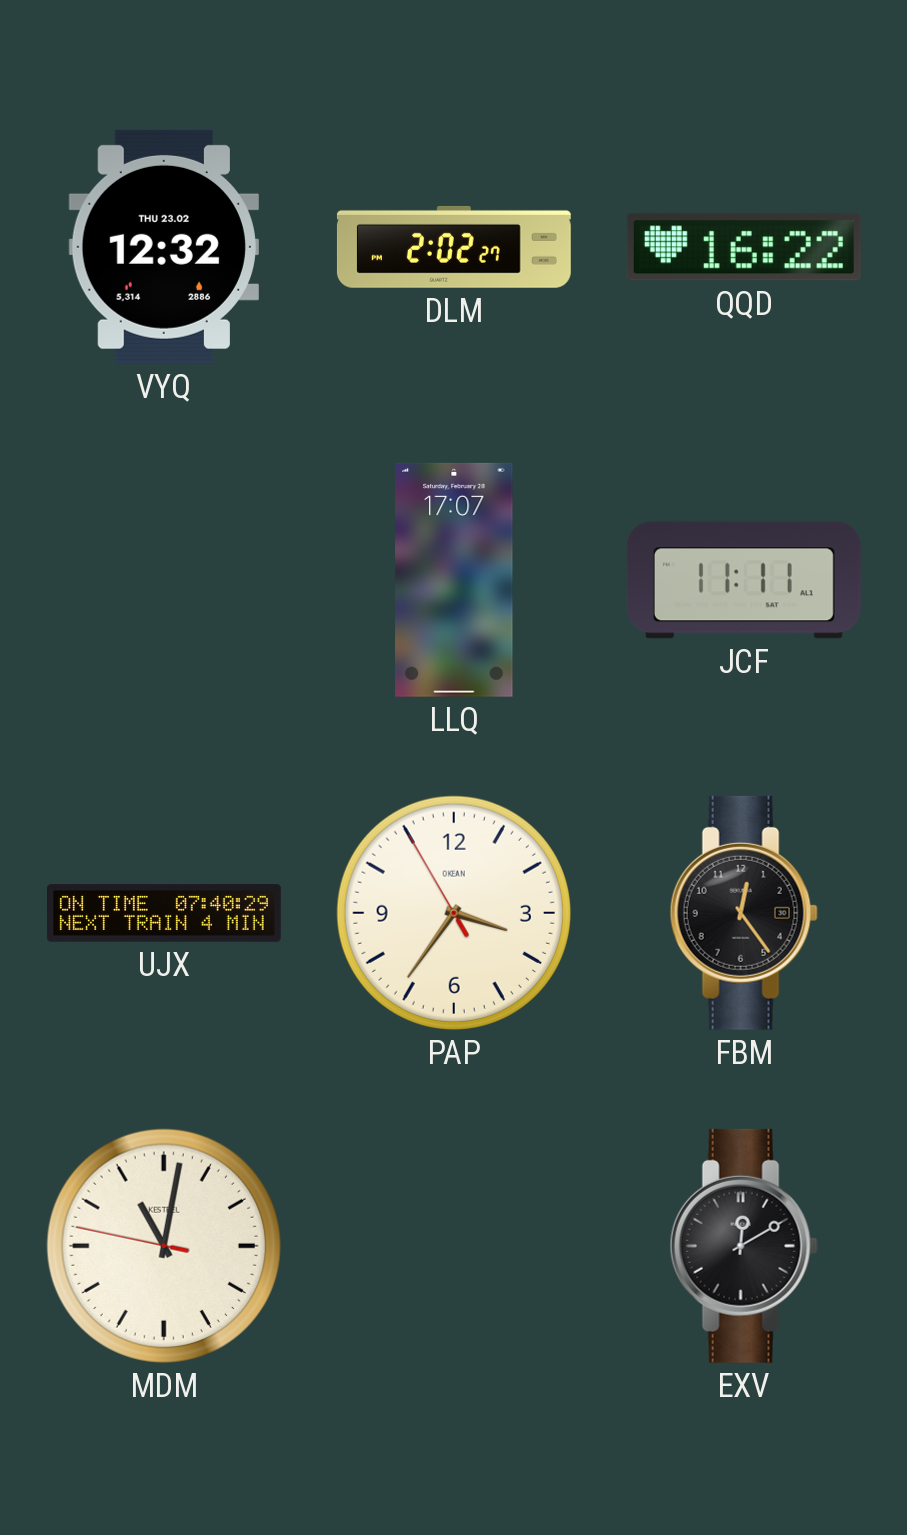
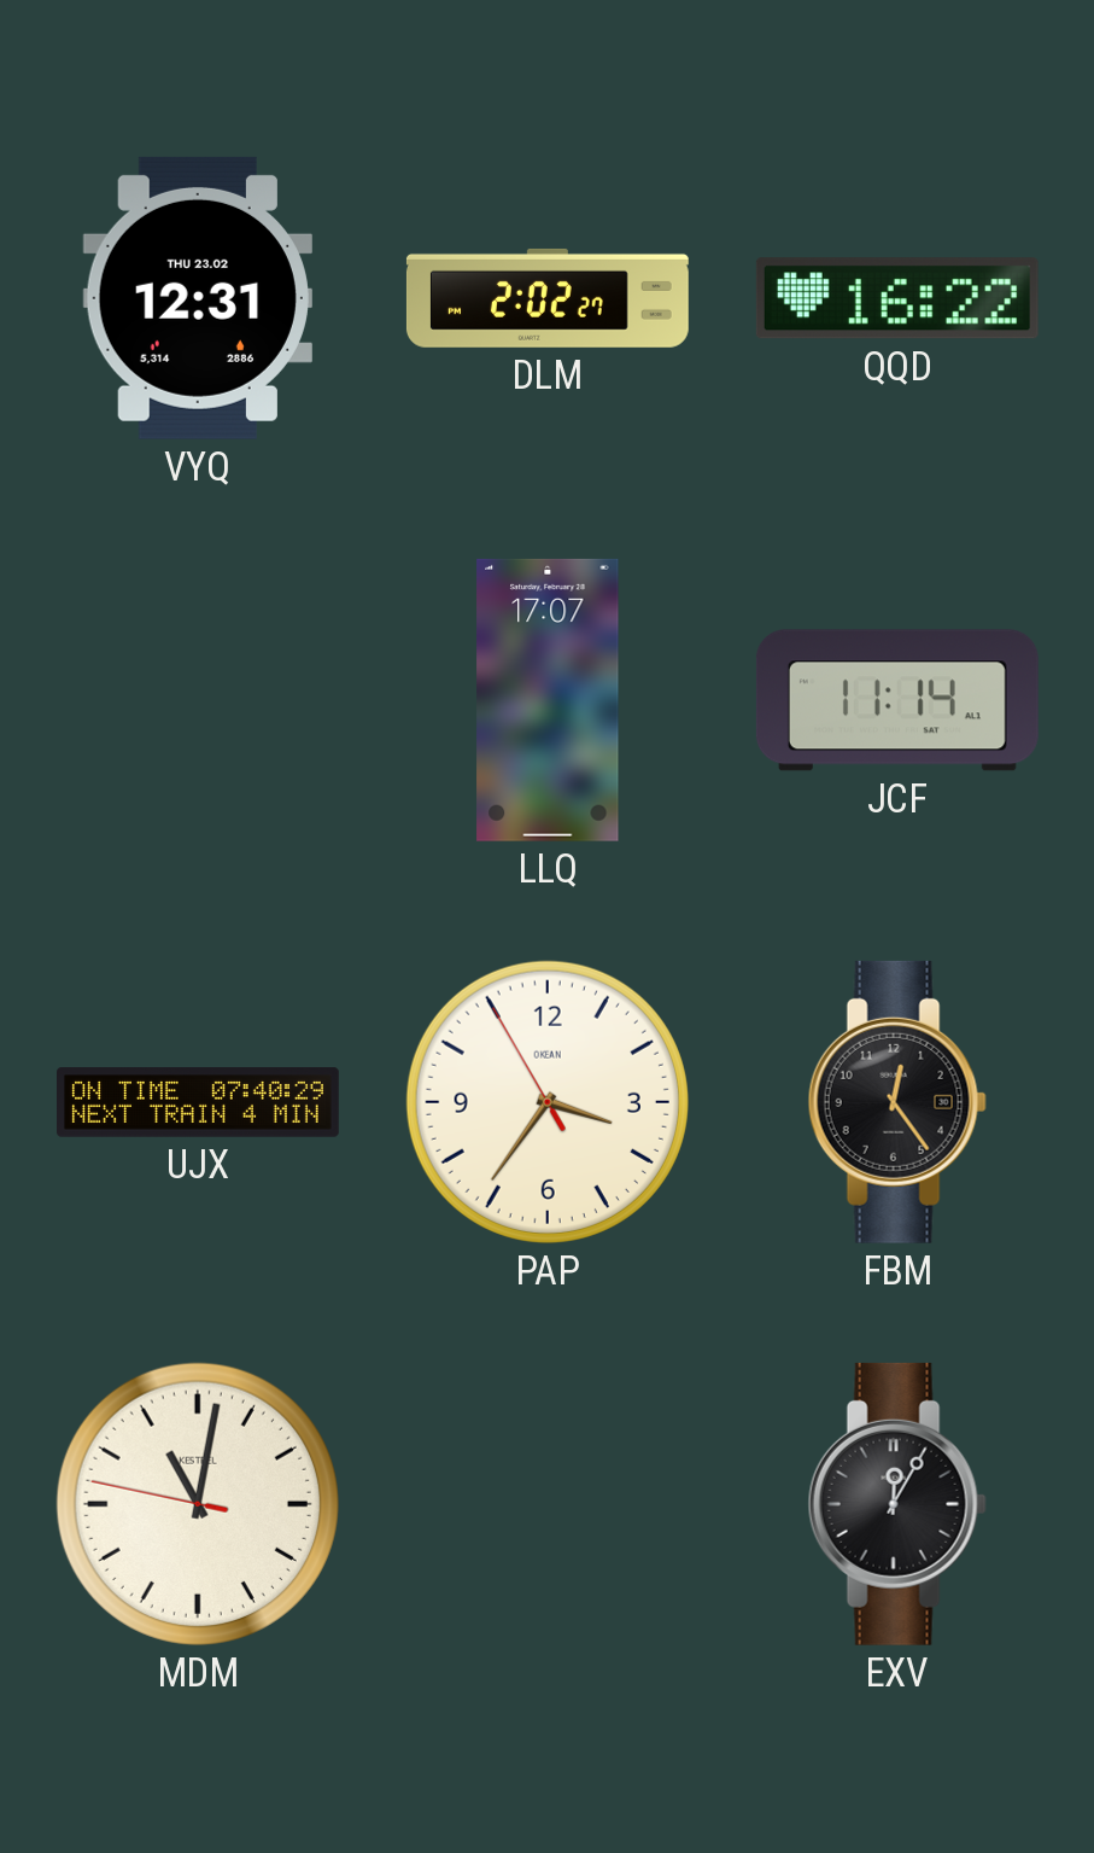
VYQ: 12:32 -> 12:31
JCF: 11:11 -> 11:14
EXV: 12:10 -> 12:05
